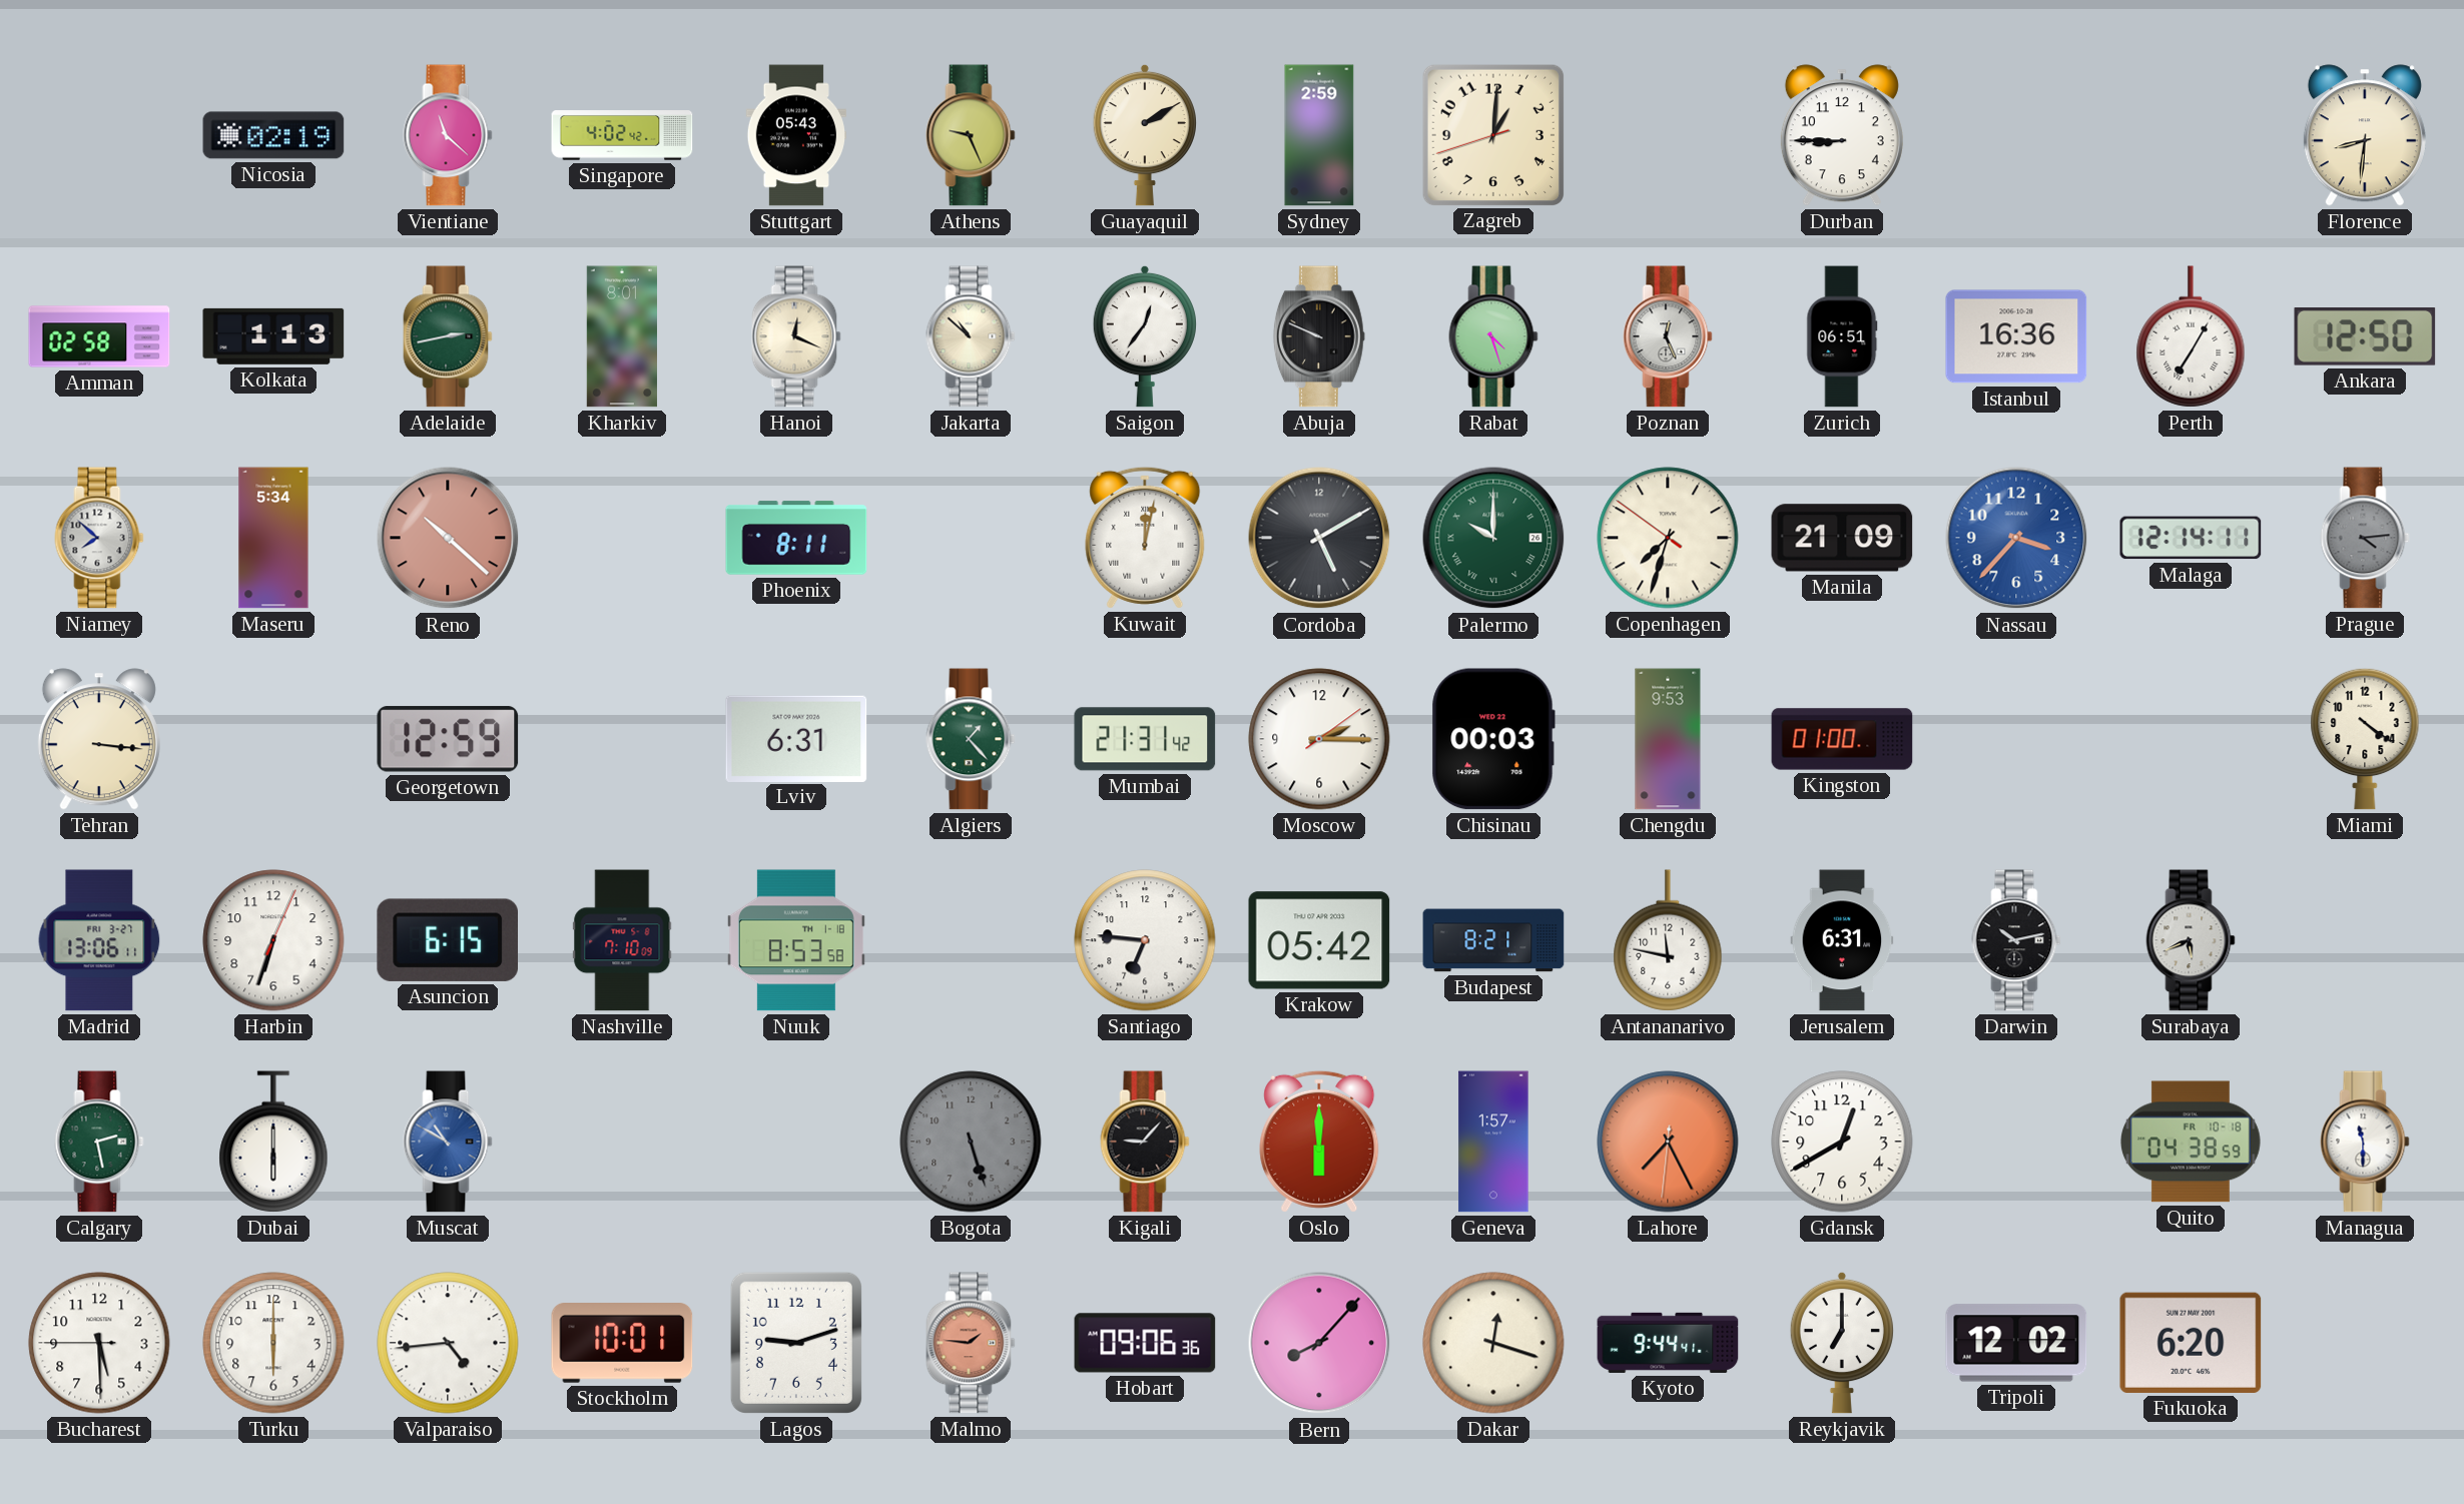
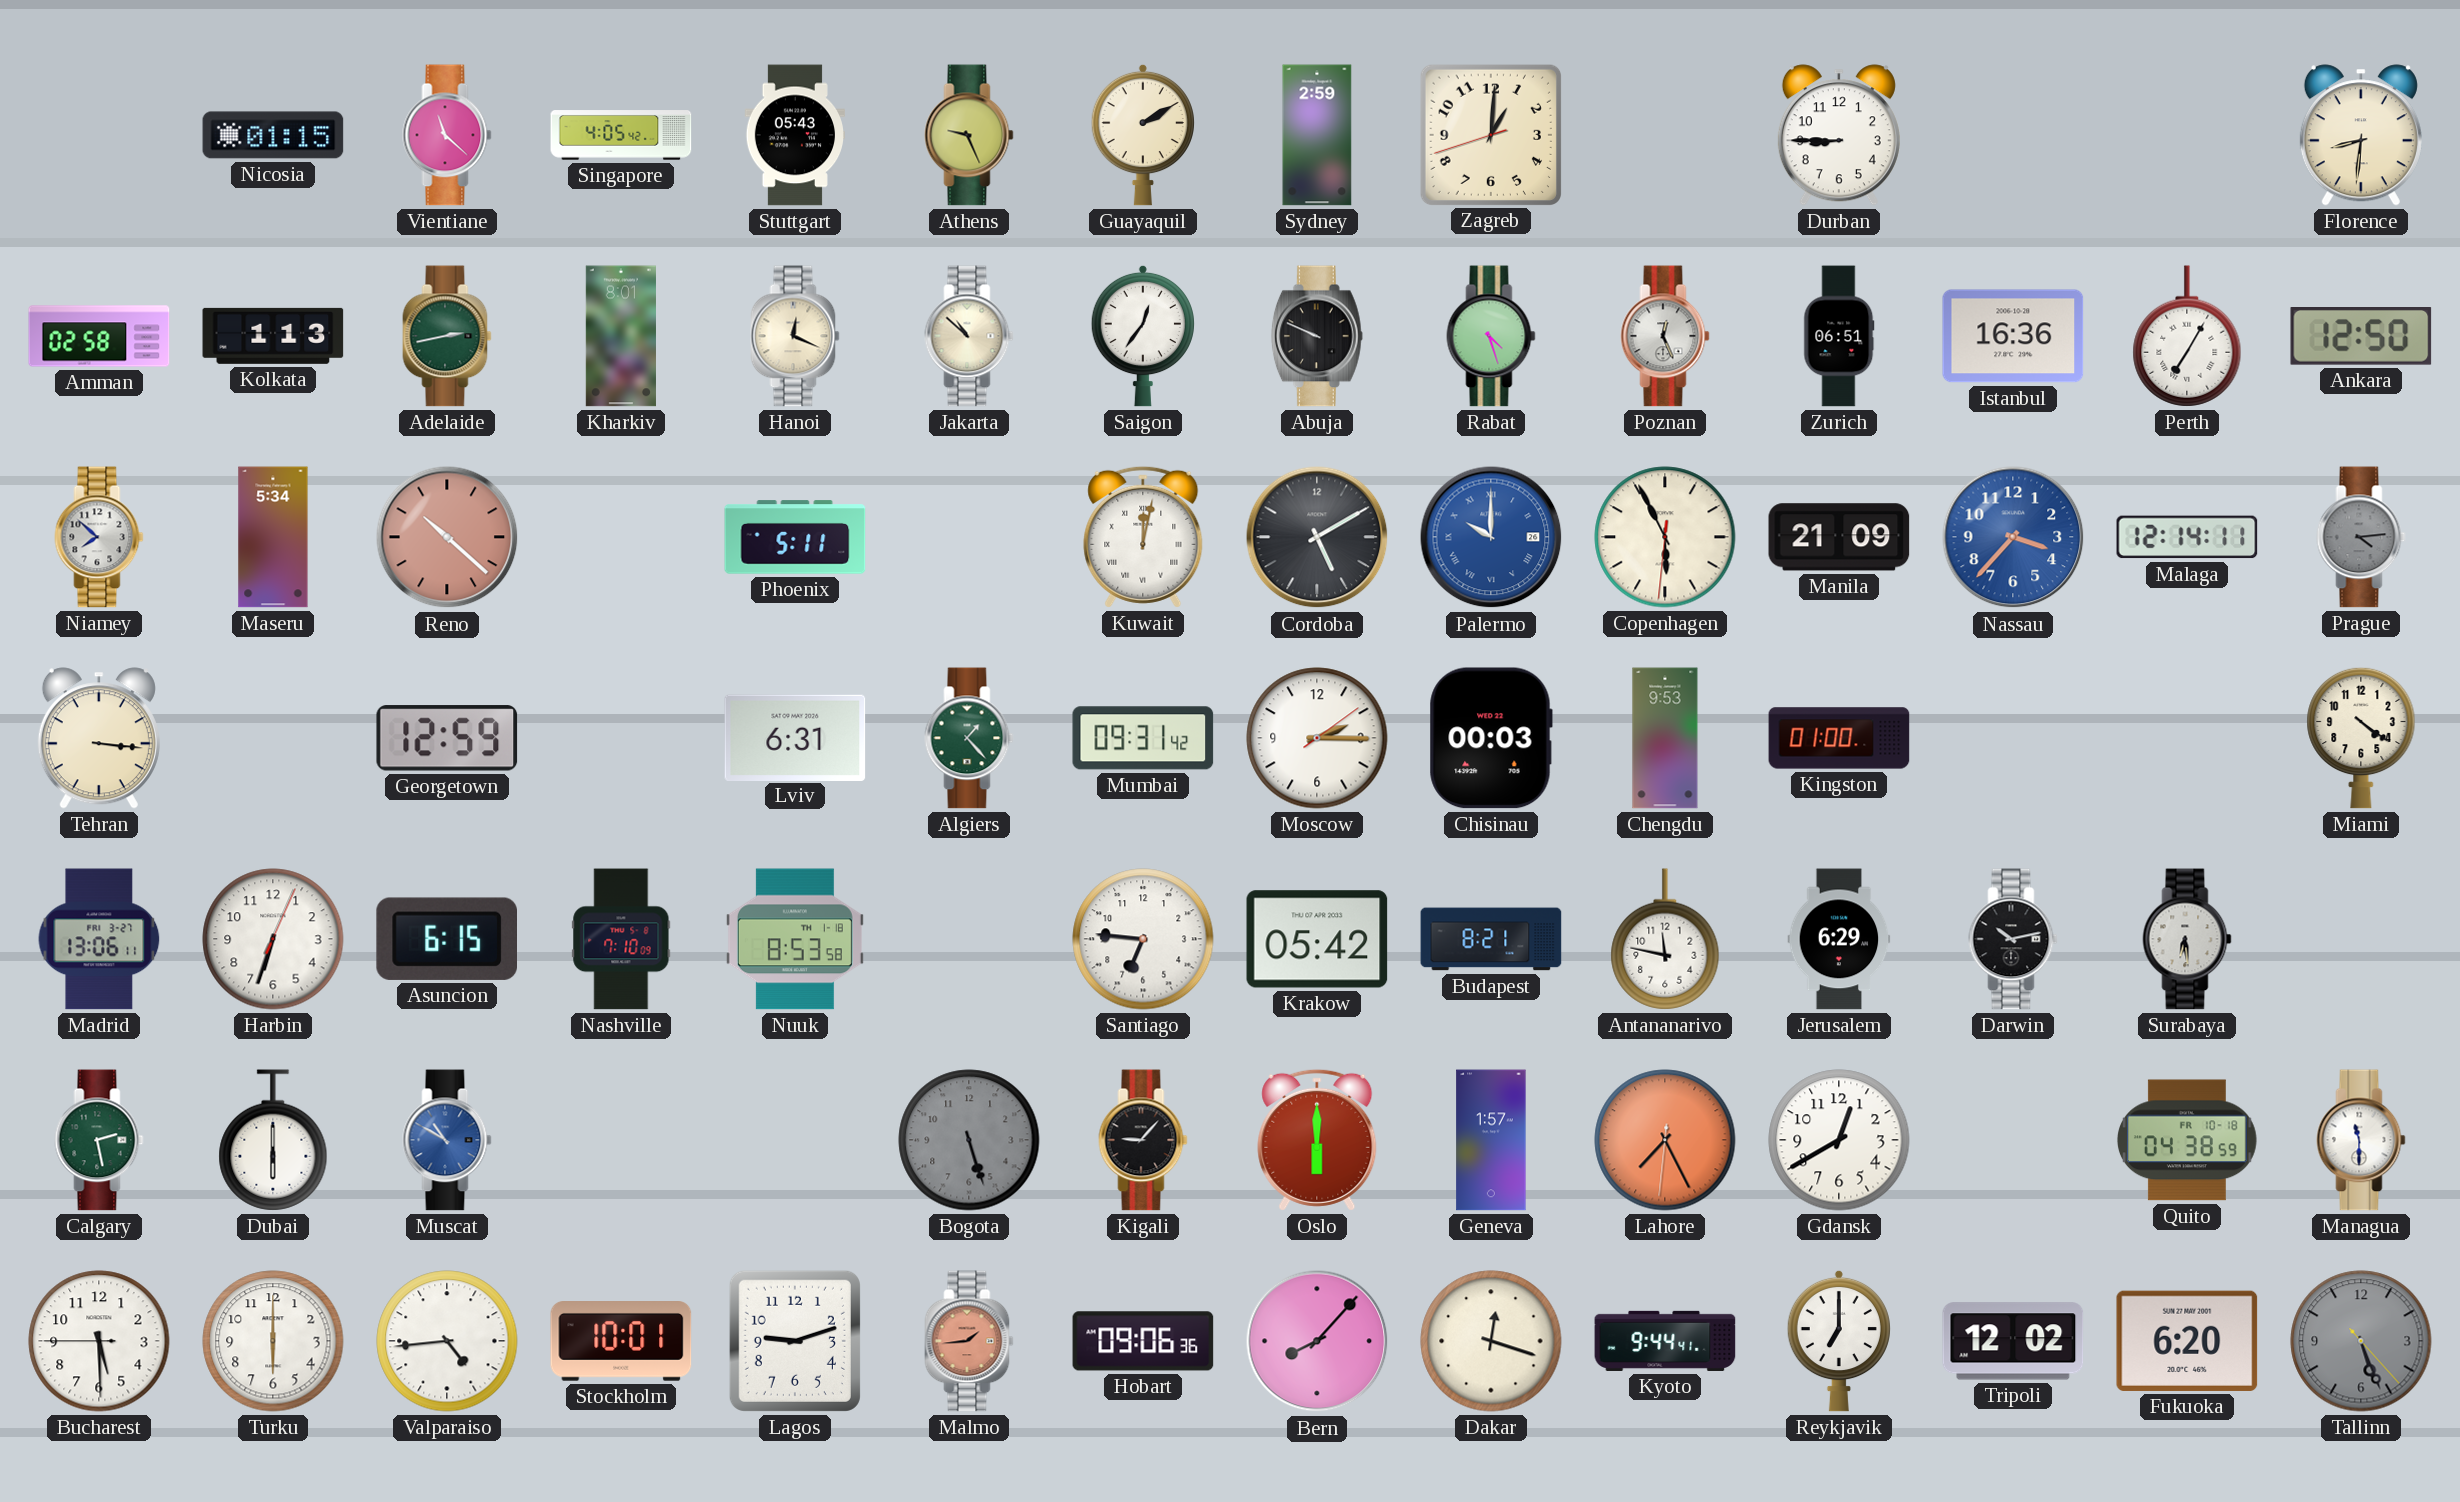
Nicosia: 02:19 -> 01:15
Singapore: 4:02 -> 4:05
Phoenix: 8:11 -> 5:11
Palermo dial: green -> blue
Copenhagen: 7:32 -> 5:55
Mumbai: 21:31 -> 09:31
Jerusalem: 6:31 -> 6:29
Surabaya: 5:41 -> 6:29
Malmo: 1:46 -> 1:44
Tallinn: none -> 5:26
